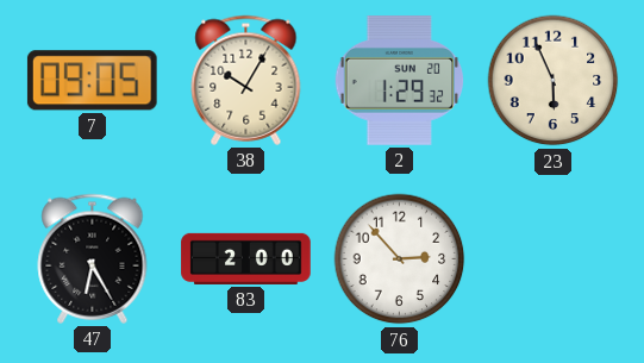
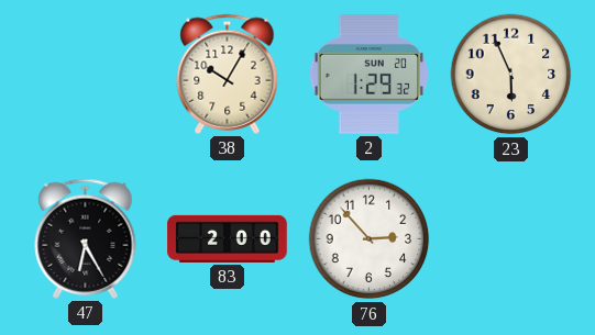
7: 09:05 -> none
